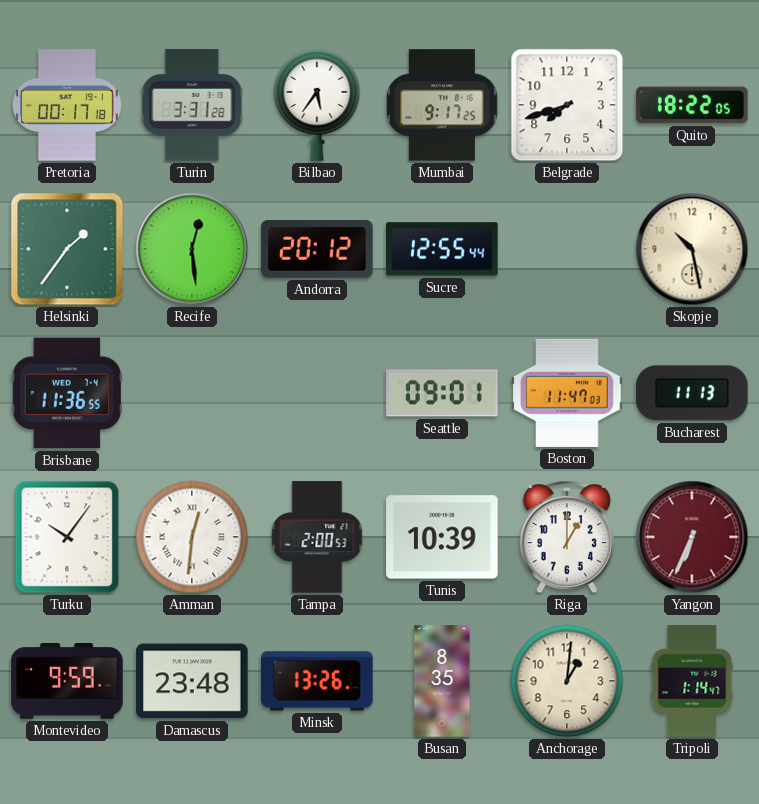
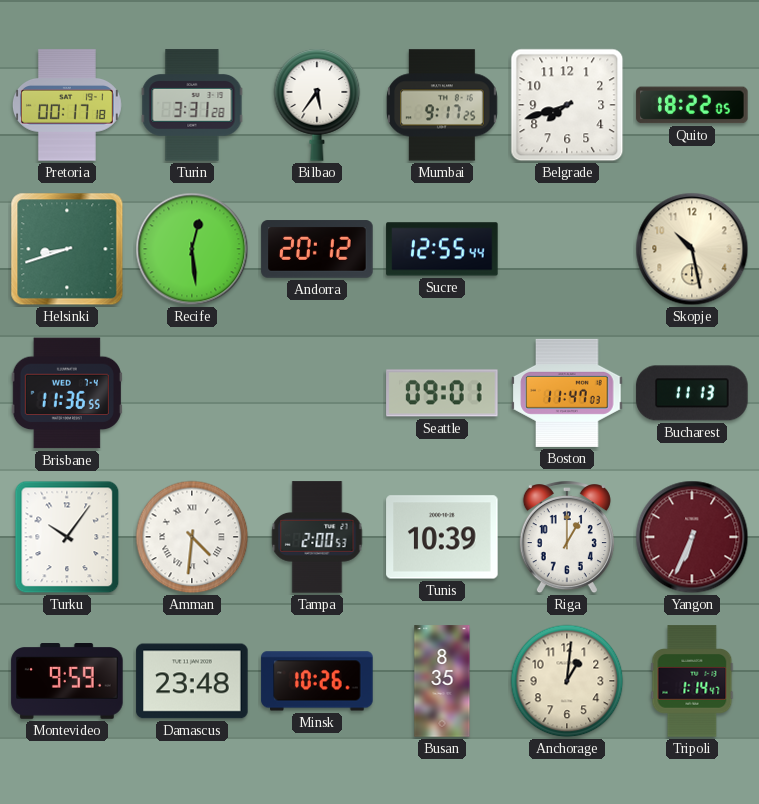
Helsinki: 1:36 -> 8:42
Amman: 12:31 -> 4:31
Minsk: 13:26 -> 10:26
